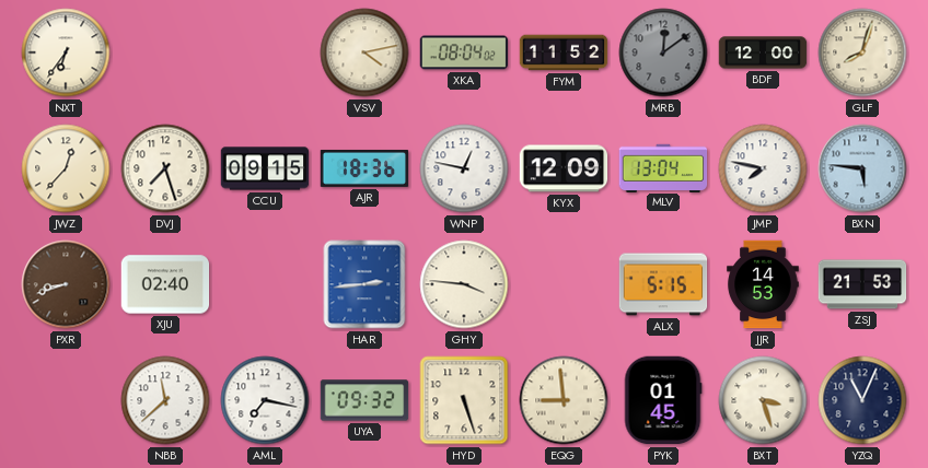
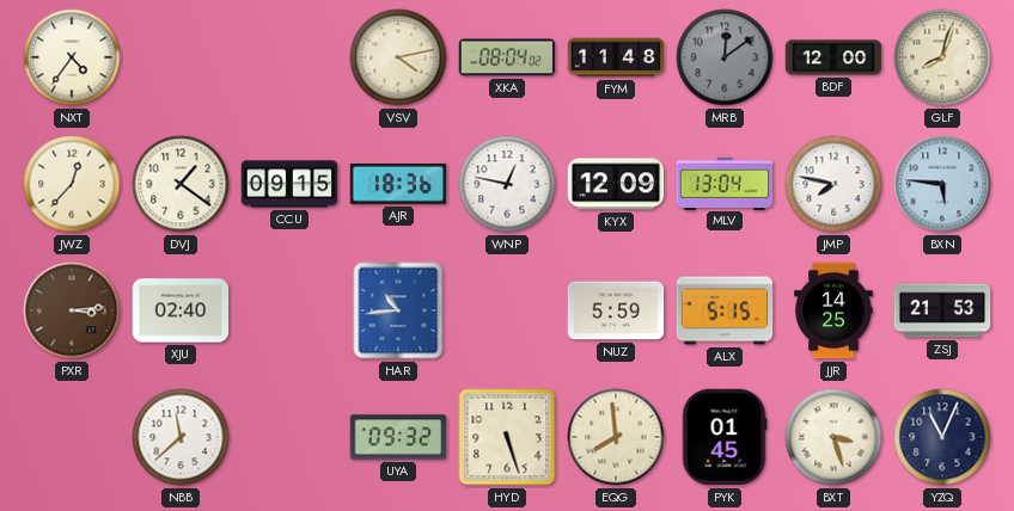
NXT: 6:36 -> 4:36
FYM: 11:52 -> 11:48
DVJ: 7:27 -> 1:21
PXR: 8:42 -> 3:14
HAR: 2:44 -> 10:44
GHY: 3:46 -> none
NUZ: none -> 5:59
JJR: 14:53 -> 14:25
AML: 7:17 -> none
EQG: 8:59 -> 7:59
